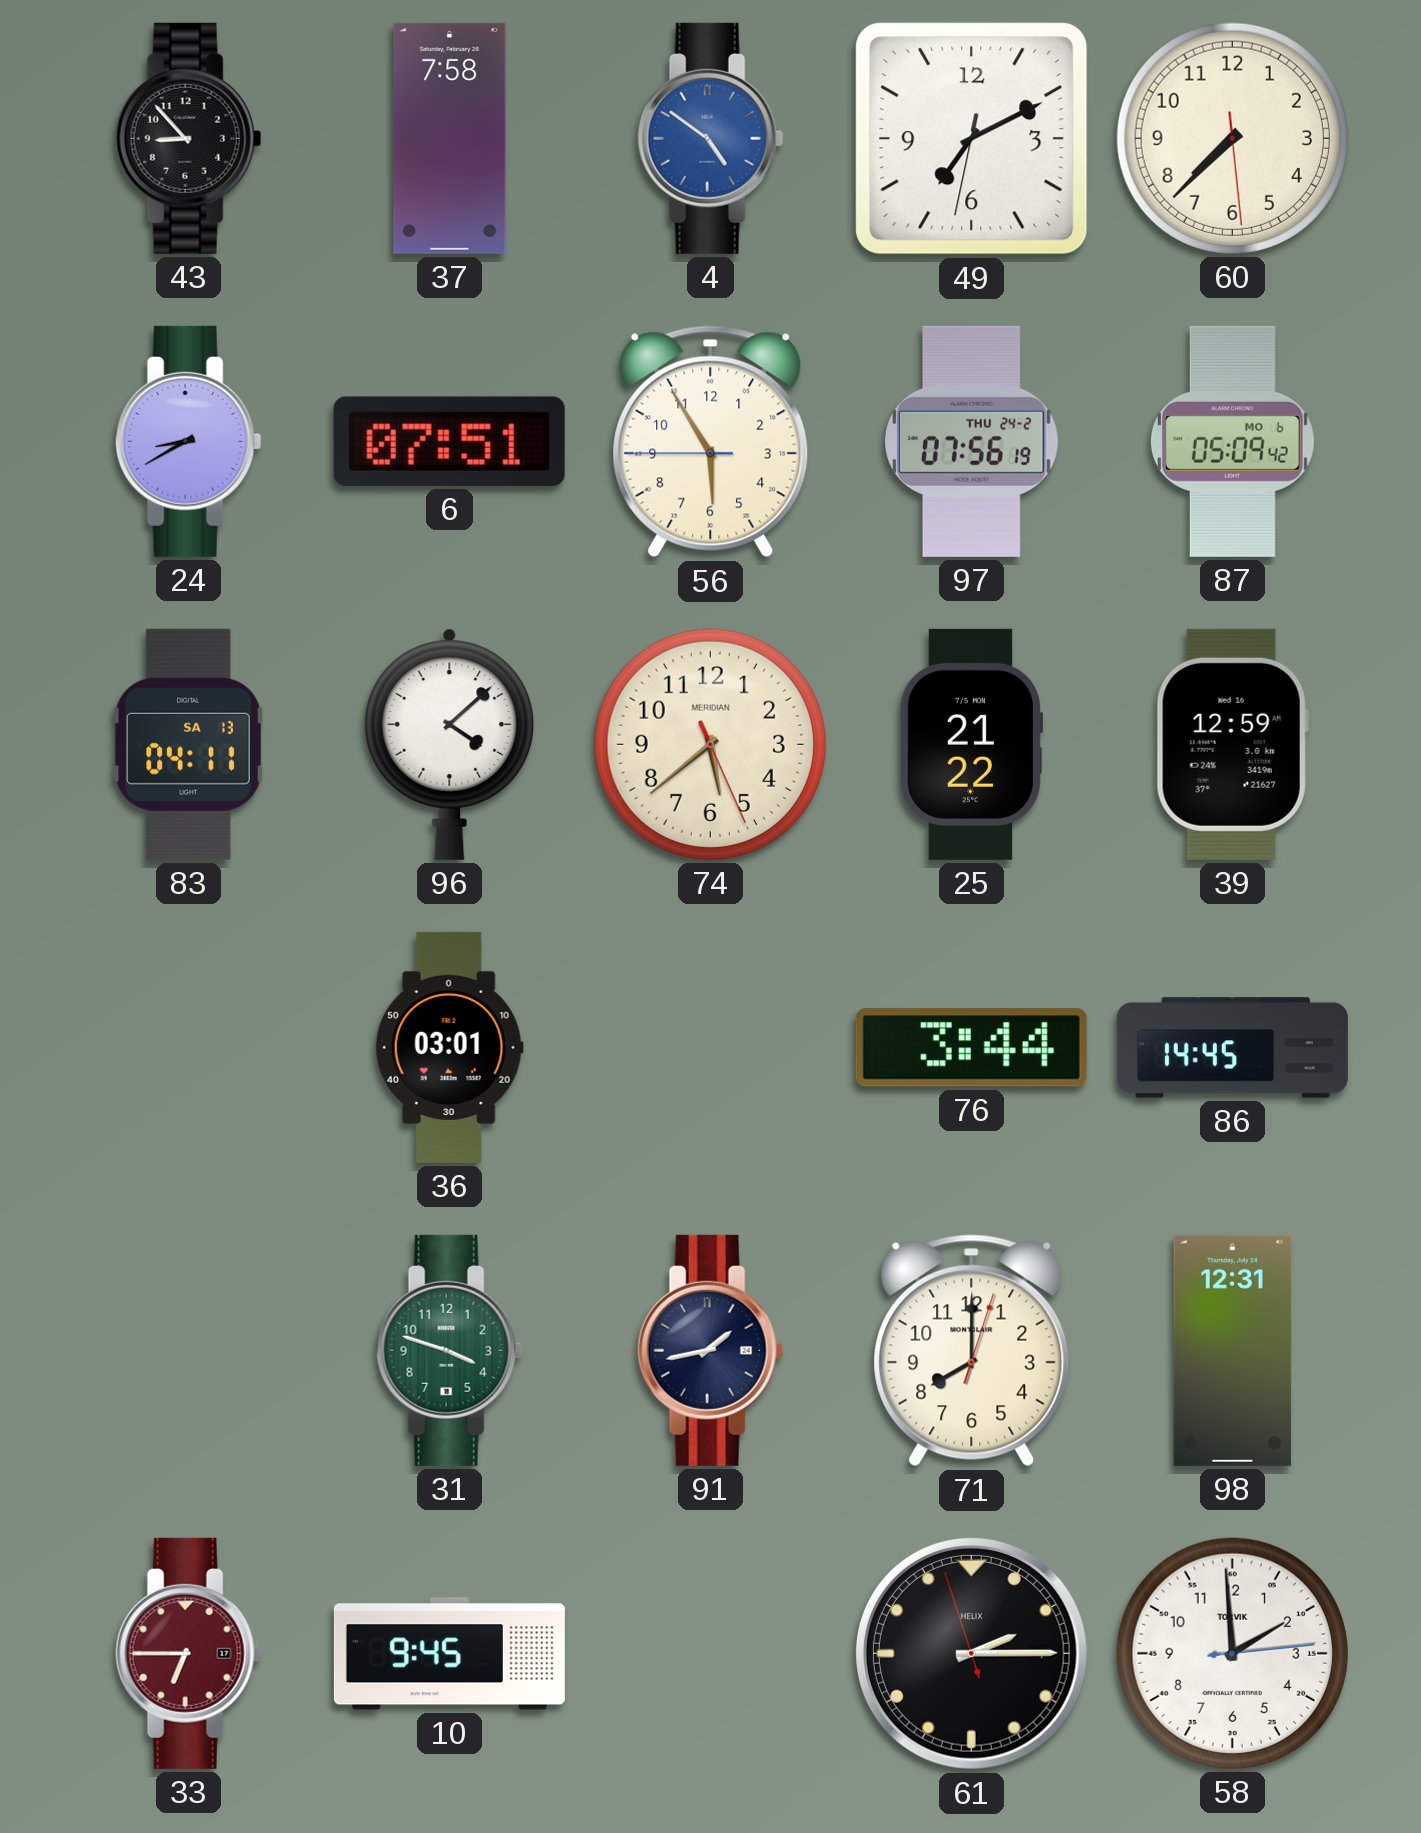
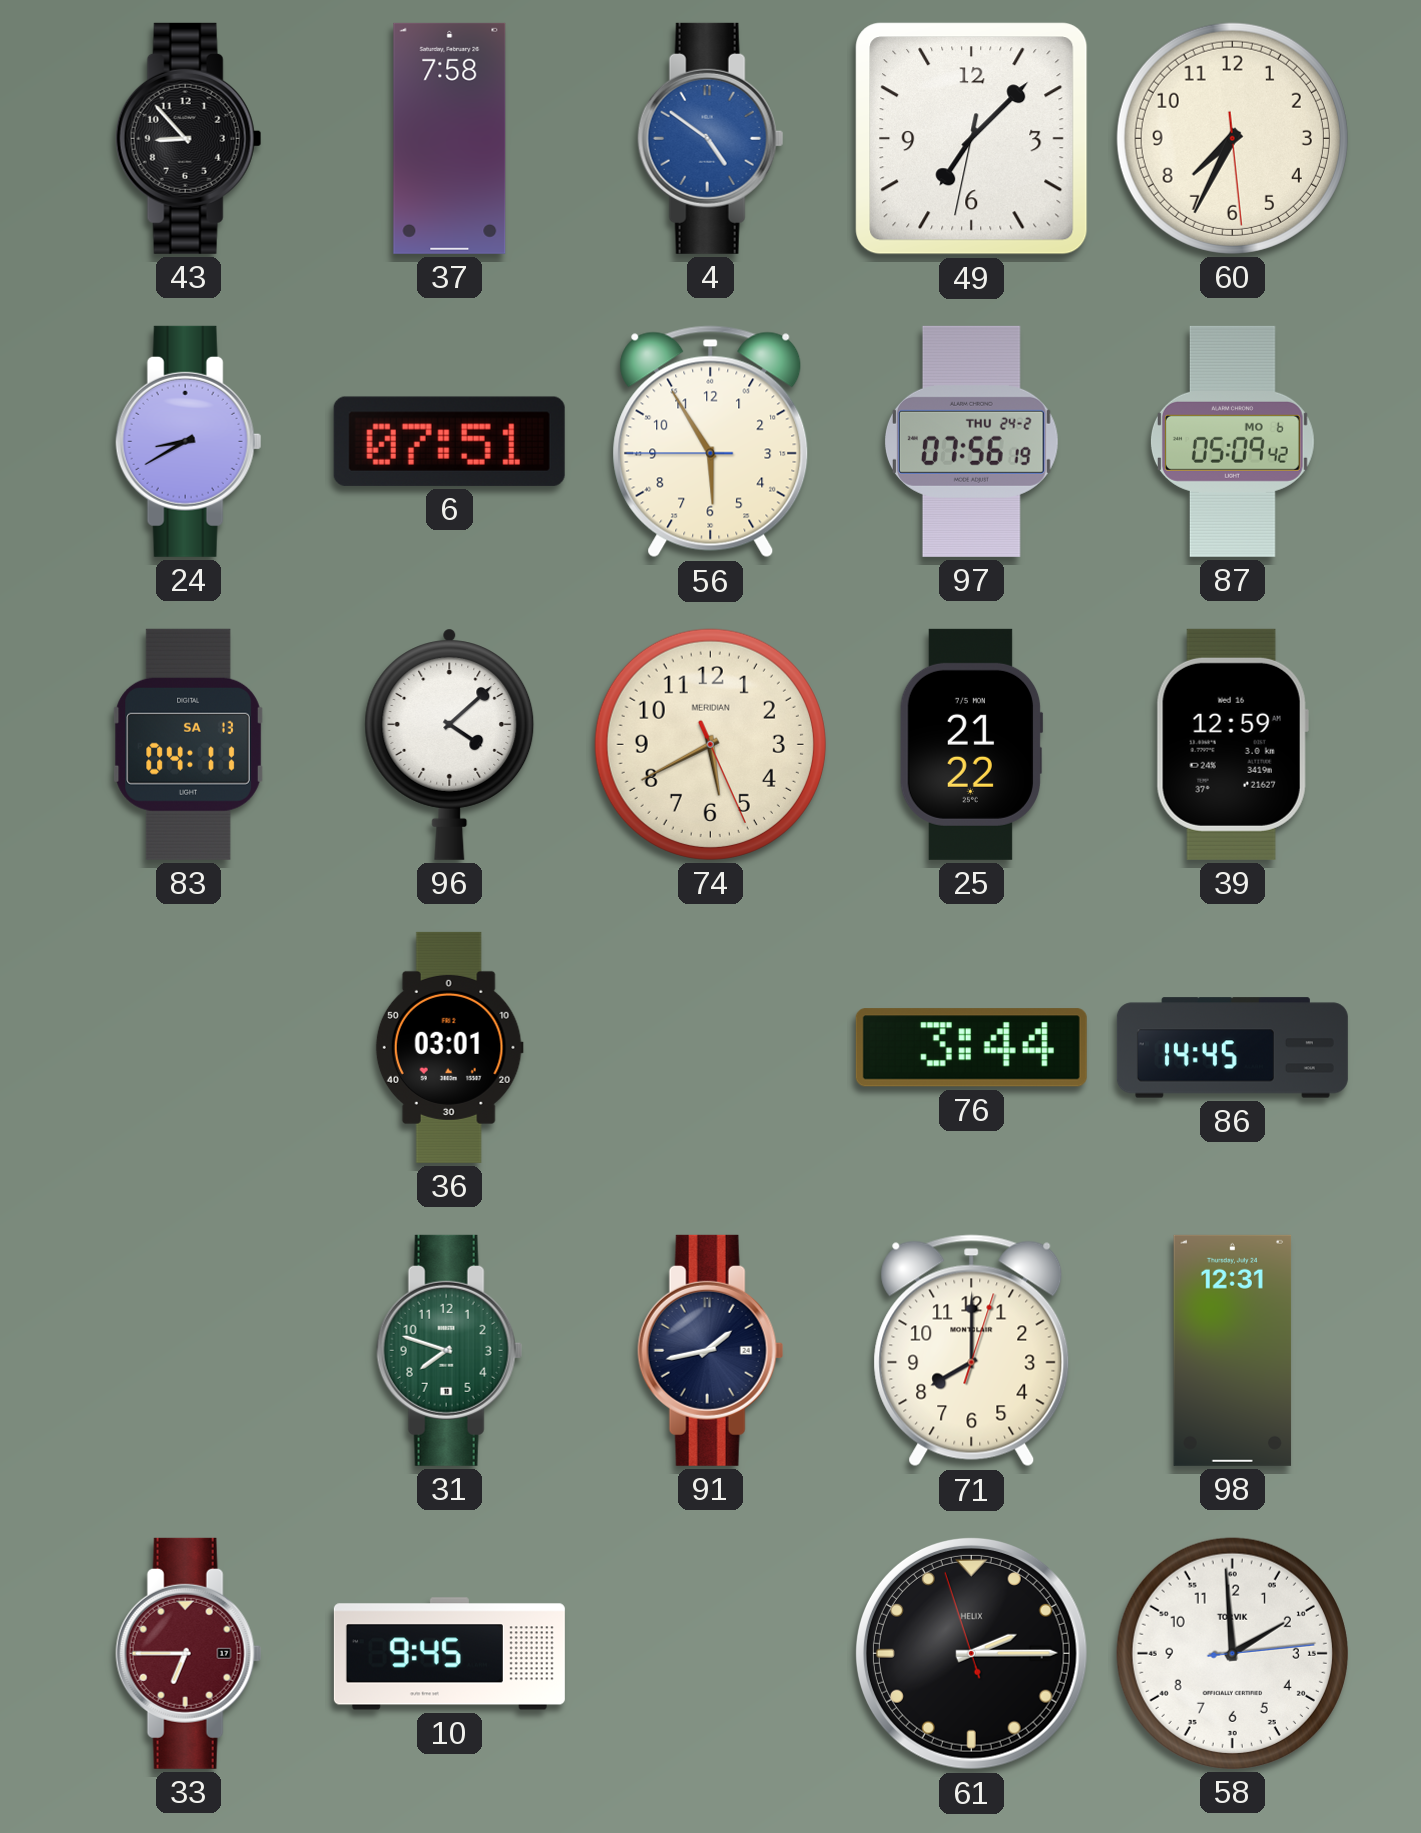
49: 7:10 -> 7:07
60: 7:37 -> 7:34
74: 5:38 -> 5:40
31: 3:48 -> 7:48
